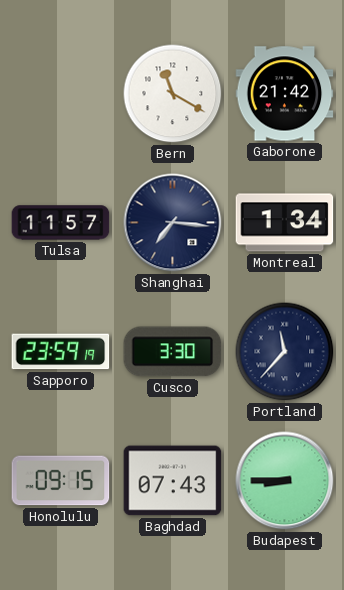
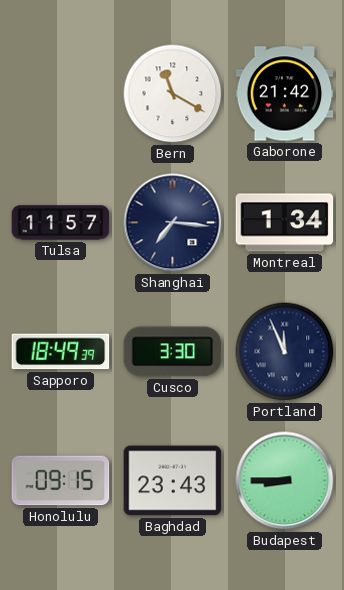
Sapporo: 23:59 -> 18:49
Portland: 11:37 -> 11:56
Baghdad: 07:43 -> 23:43
